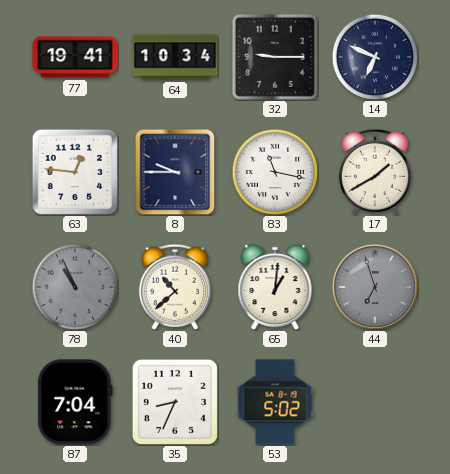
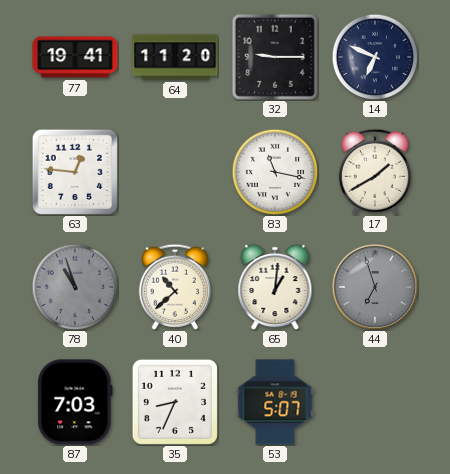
64: 10:34 -> 11:20
8: 9:45 -> none
78: 10:56 -> 10:57
87: 7:04 -> 7:03
53: 5:02 -> 5:07
